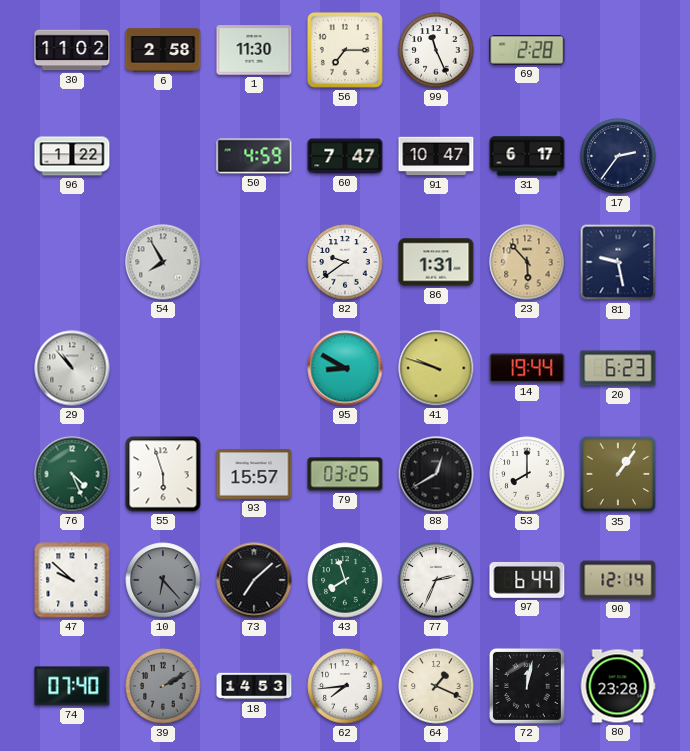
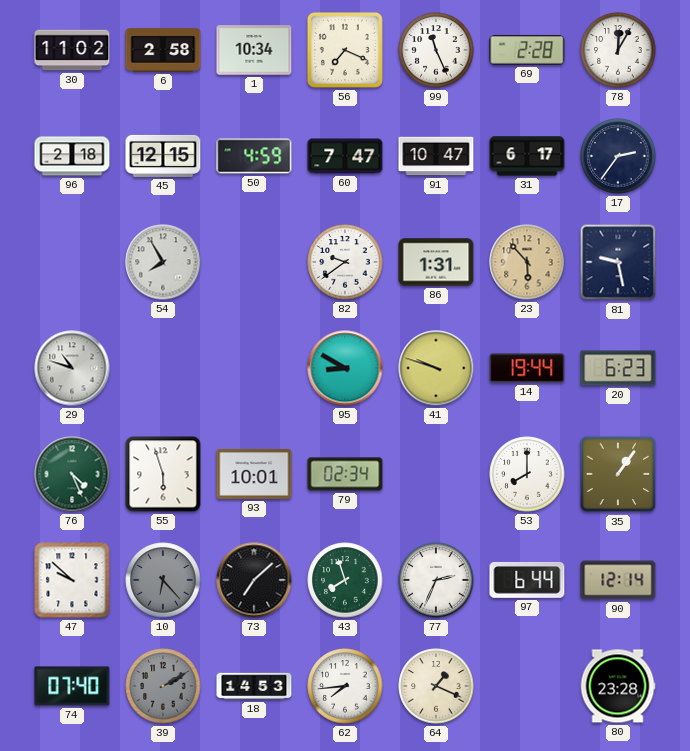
1: 11:30 -> 10:34
56: 7:15 -> 7:19
78: none -> 12:05
96: 1:22 -> 2:18
45: none -> 12:15
29: 10:53 -> 10:48
93: 15:57 -> 10:01
79: 03:25 -> 02:34
88: 12:40 -> none
72: 12:02 -> none
